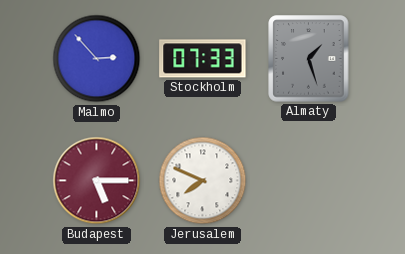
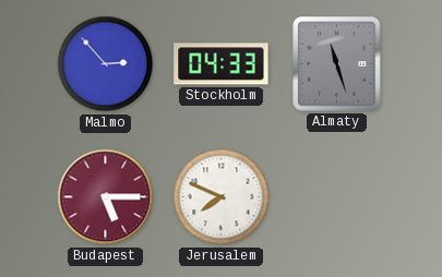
Stockholm: 07:33 -> 04:33
Almaty: 1:27 -> 11:27
